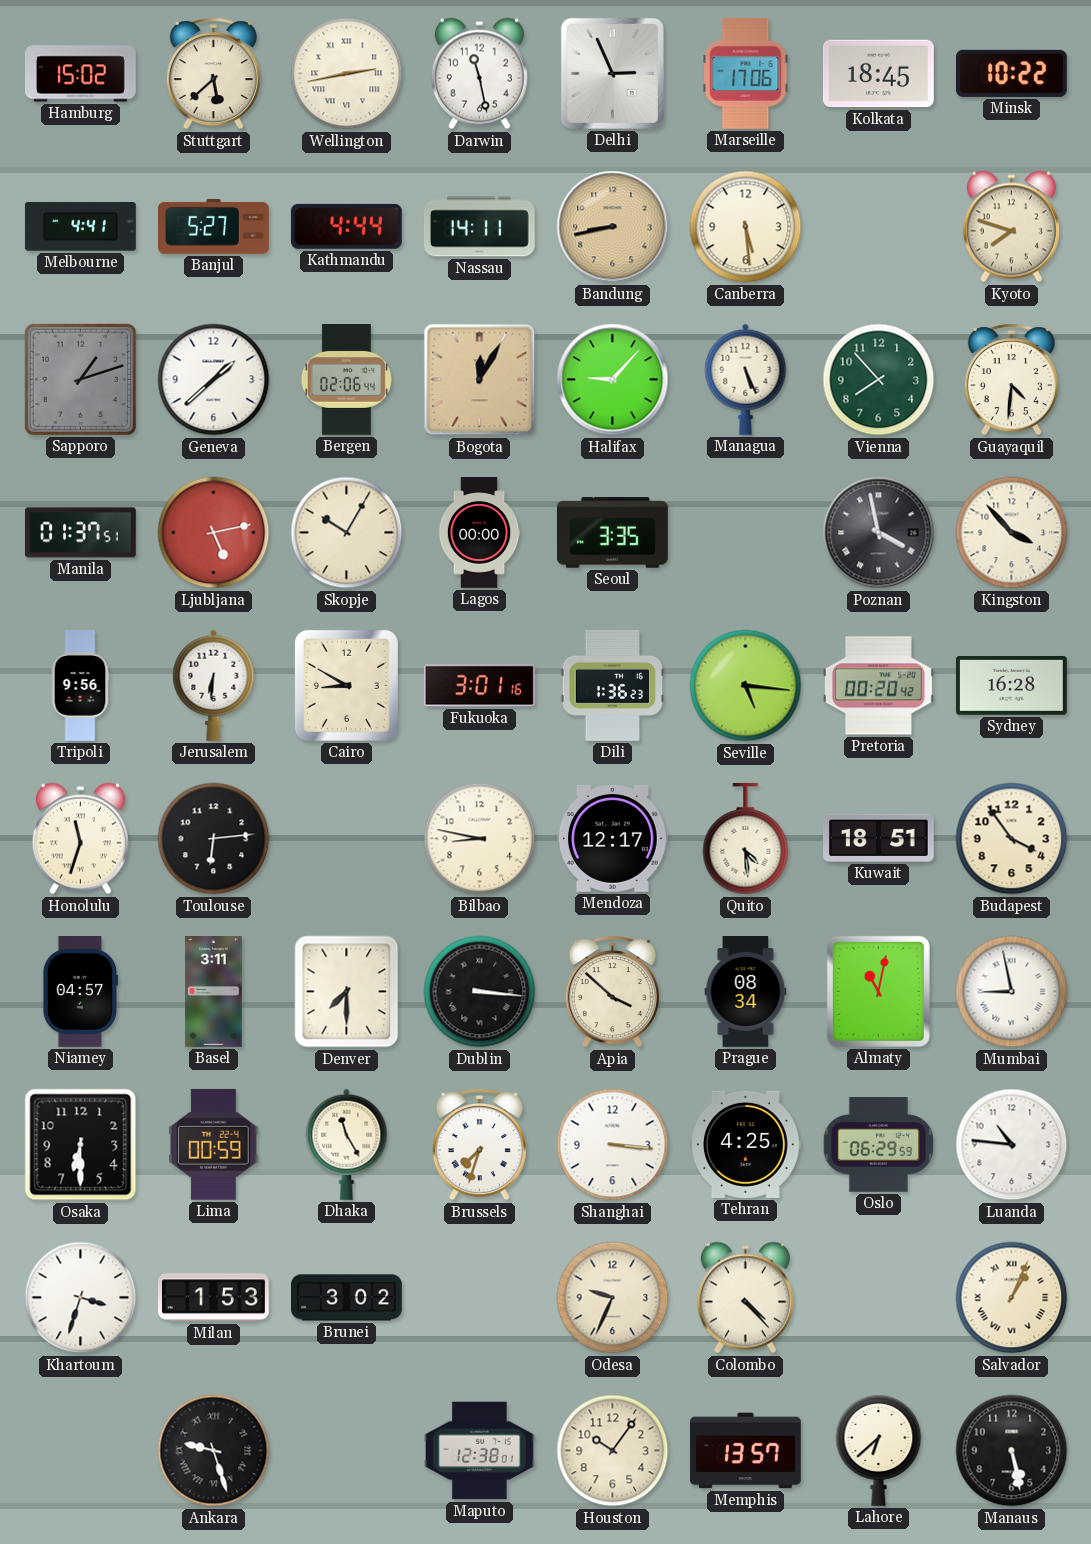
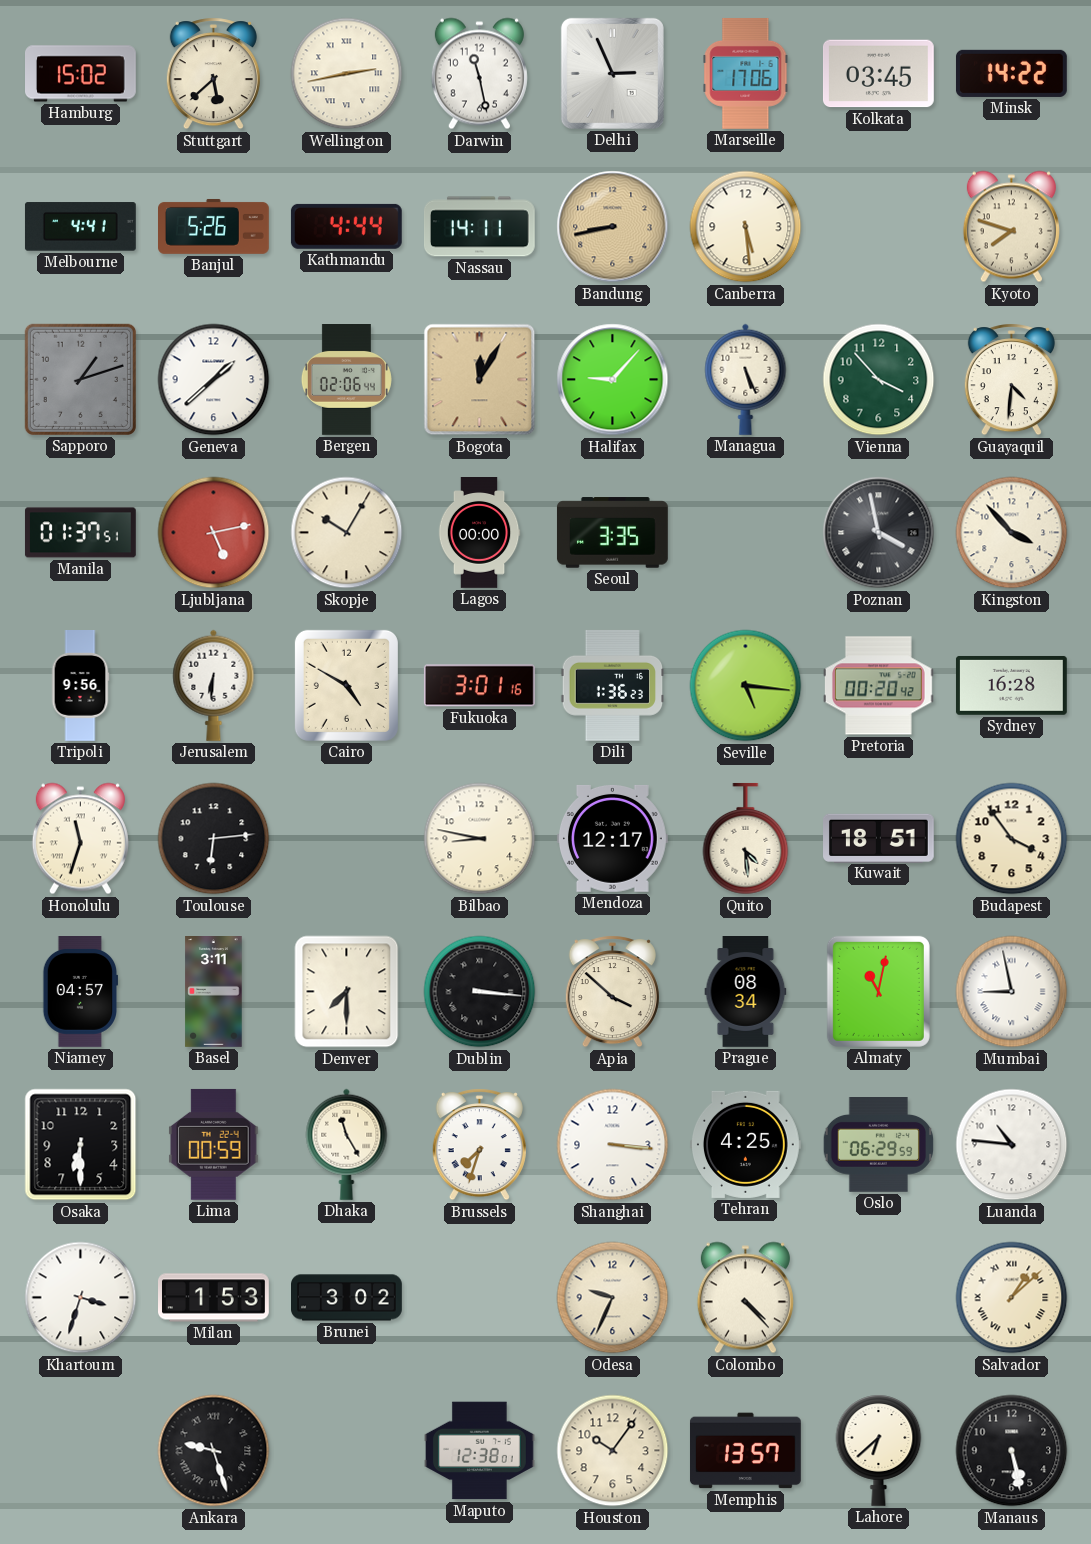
Kolkata: 18:45 -> 03:45
Minsk: 10:22 -> 14:22
Banjul: 5:27 -> 5:26
Vienna: 7:53 -> 3:53
Cairo: 8:50 -> 4:50
Salvador: 1:04 -> 1:08
